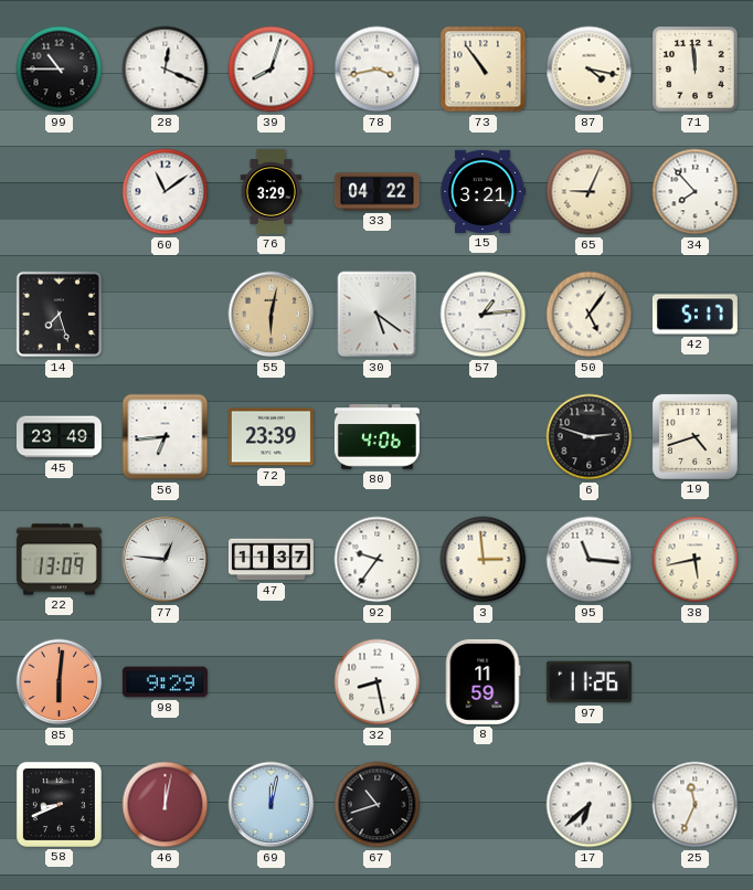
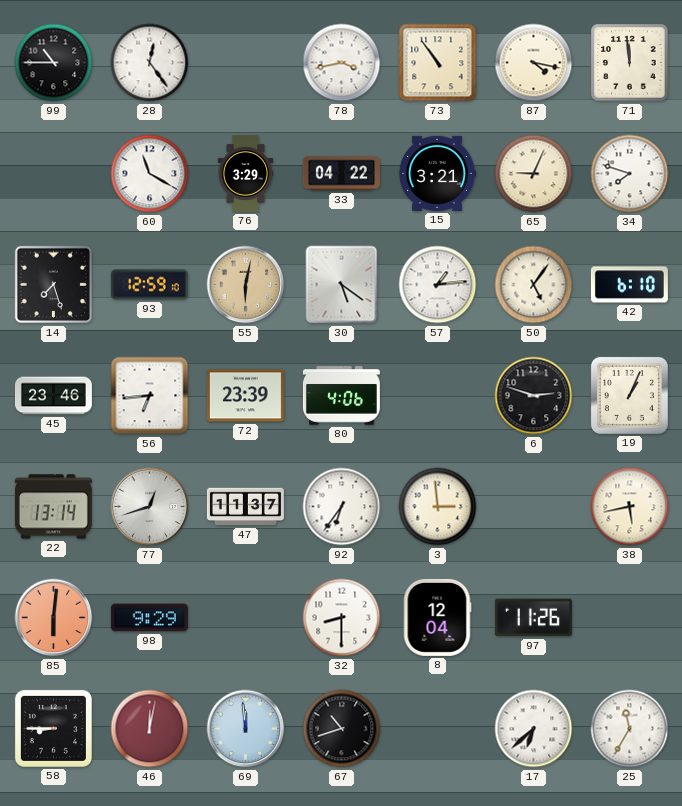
28: 12:19 -> 12:24
39: 8:03 -> none
60: 11:09 -> 11:20
34: 7:53 -> 7:48
93: none -> 12:59
42: 5:17 -> 6:10
45: 23:49 -> 23:46
19: 4:42 -> 1:04
22: 13:09 -> 13:14
77: 12:46 -> 12:42
92: 9:36 -> 6:36
95: 11:16 -> none
32: 8:28 -> 8:30
8: 11:59 -> 12:04
58: 8:41 -> 8:45
69: 12:02 -> 11:59
25: 11:34 -> 11:35
